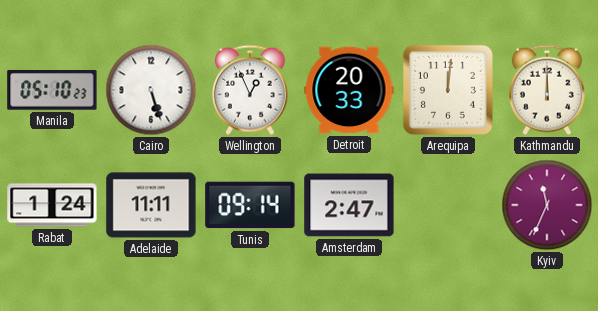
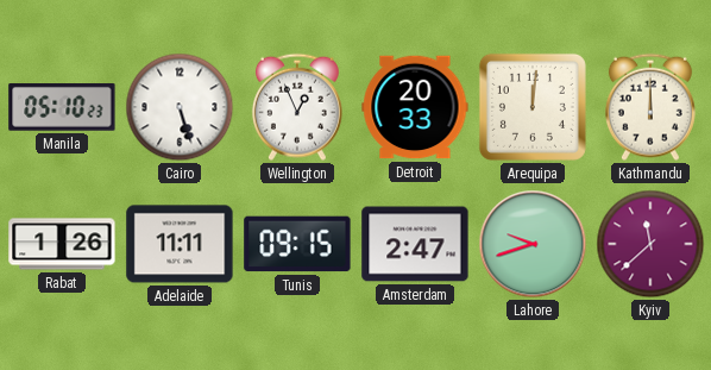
Rabat: 1:24 -> 1:26
Tunis: 09:14 -> 09:15
Lahore: none -> 9:42
Kyiv: 11:34 -> 11:38
